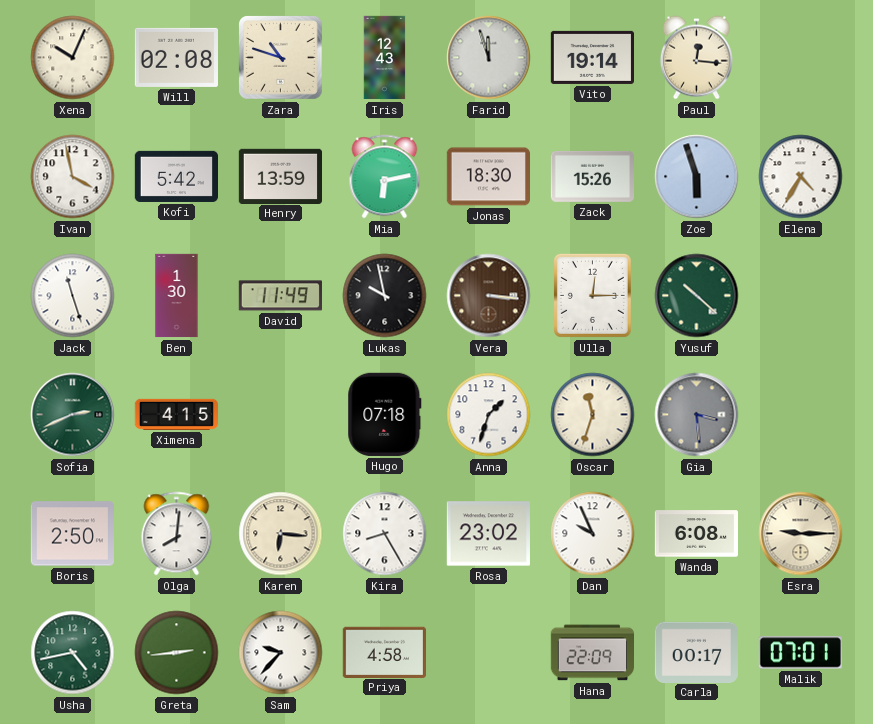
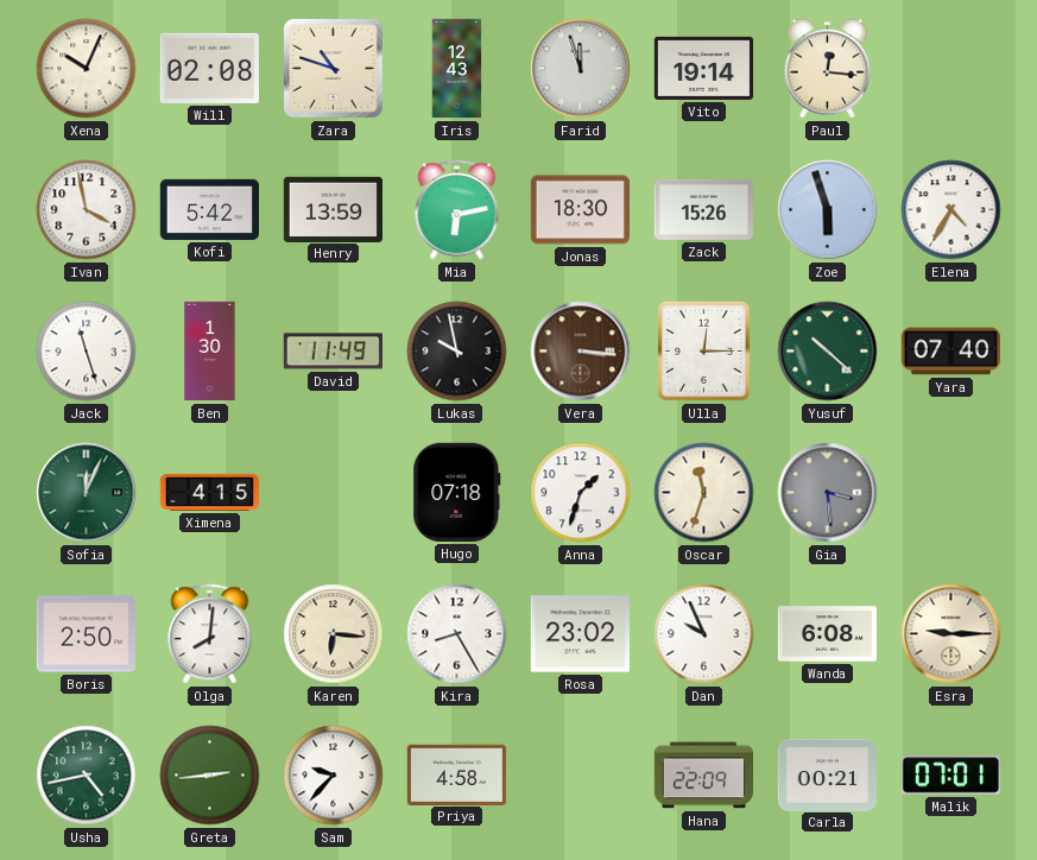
Yara: none -> 07:40
Sofia: 2:41 -> 12:04
Carla: 00:17 -> 00:21
